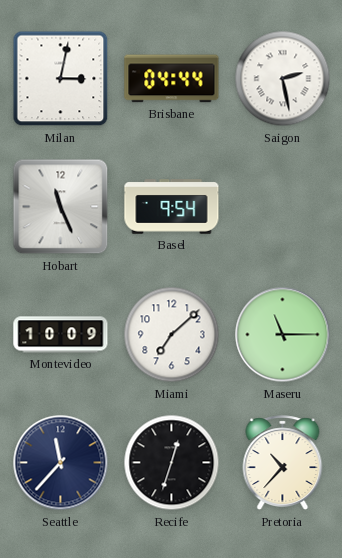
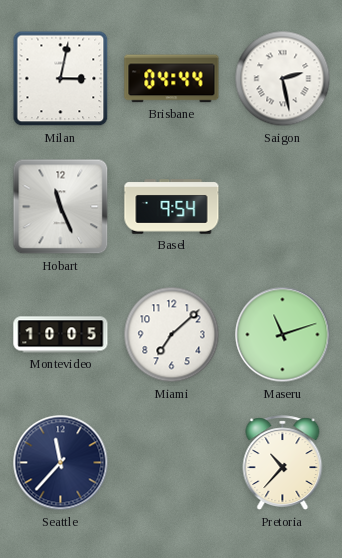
Montevideo: 10:09 -> 10:05
Maseru: 11:15 -> 11:12
Recife: 12:33 -> none
